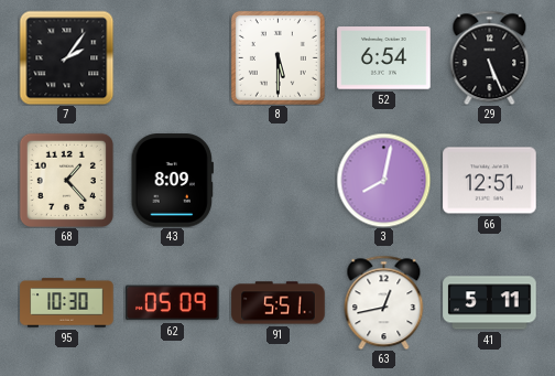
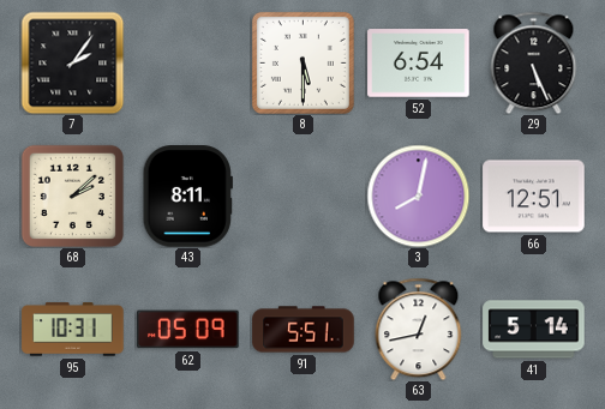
68: 1:23 -> 2:08
43: 8:09 -> 8:11
95: 10:30 -> 10:31
41: 5:11 -> 5:14
